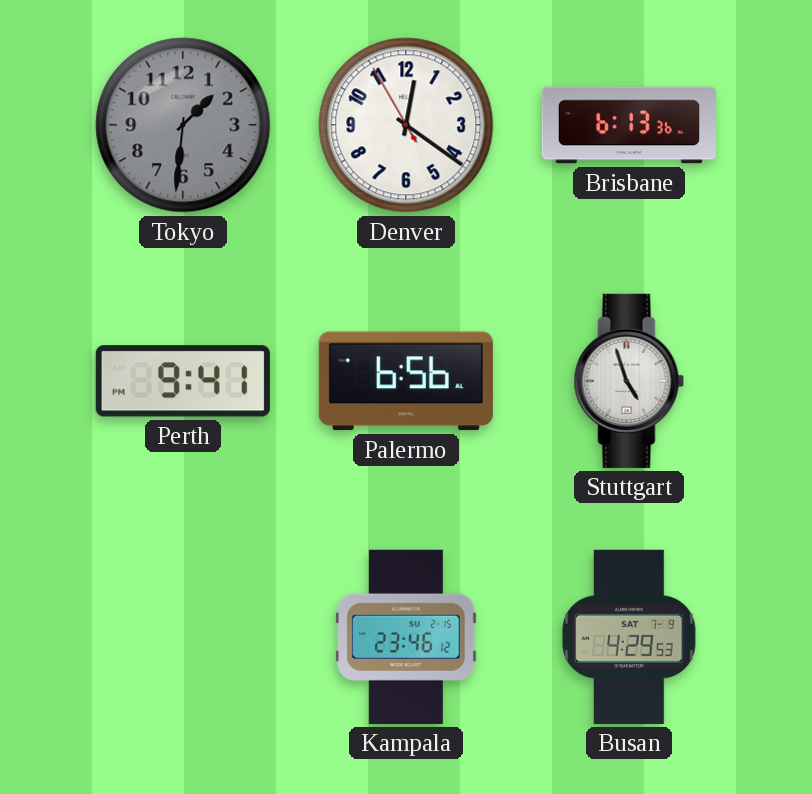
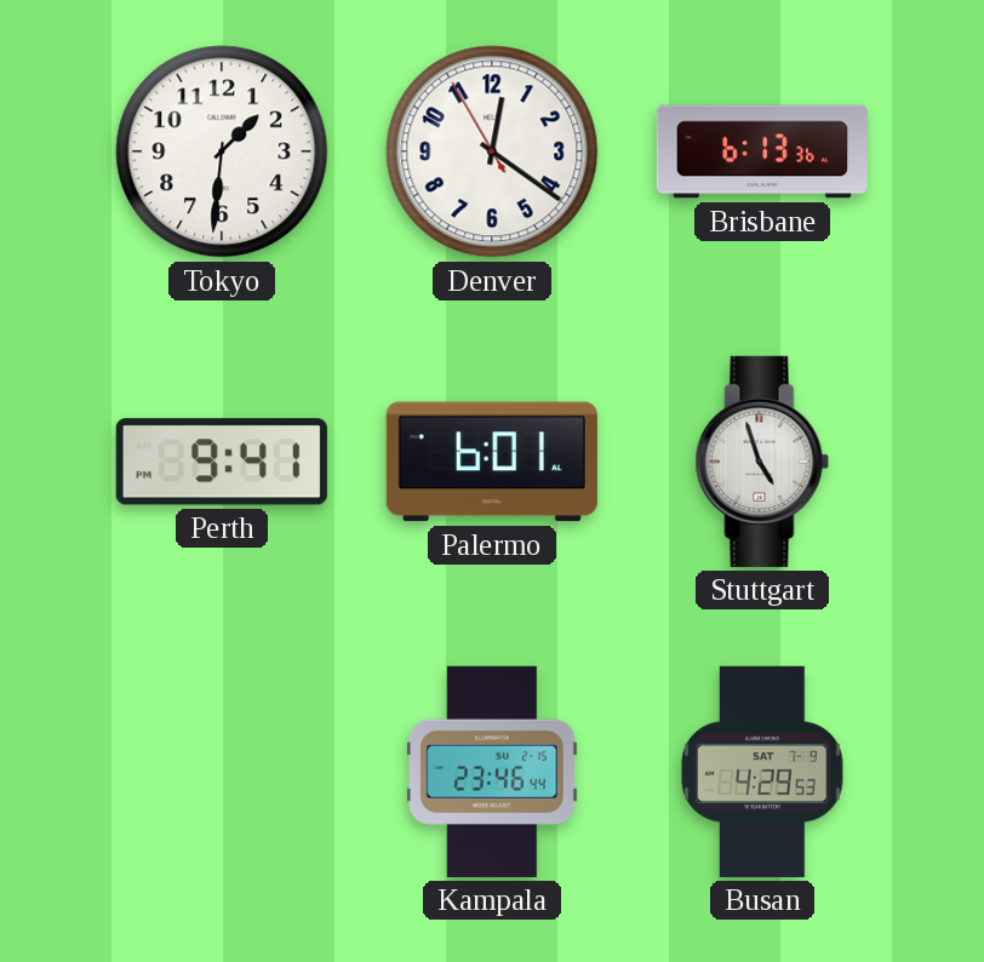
Tokyo dial: grey -> white
Palermo: 6:56 -> 6:01
Kampala: 23:46:12 -> 23:46:44
